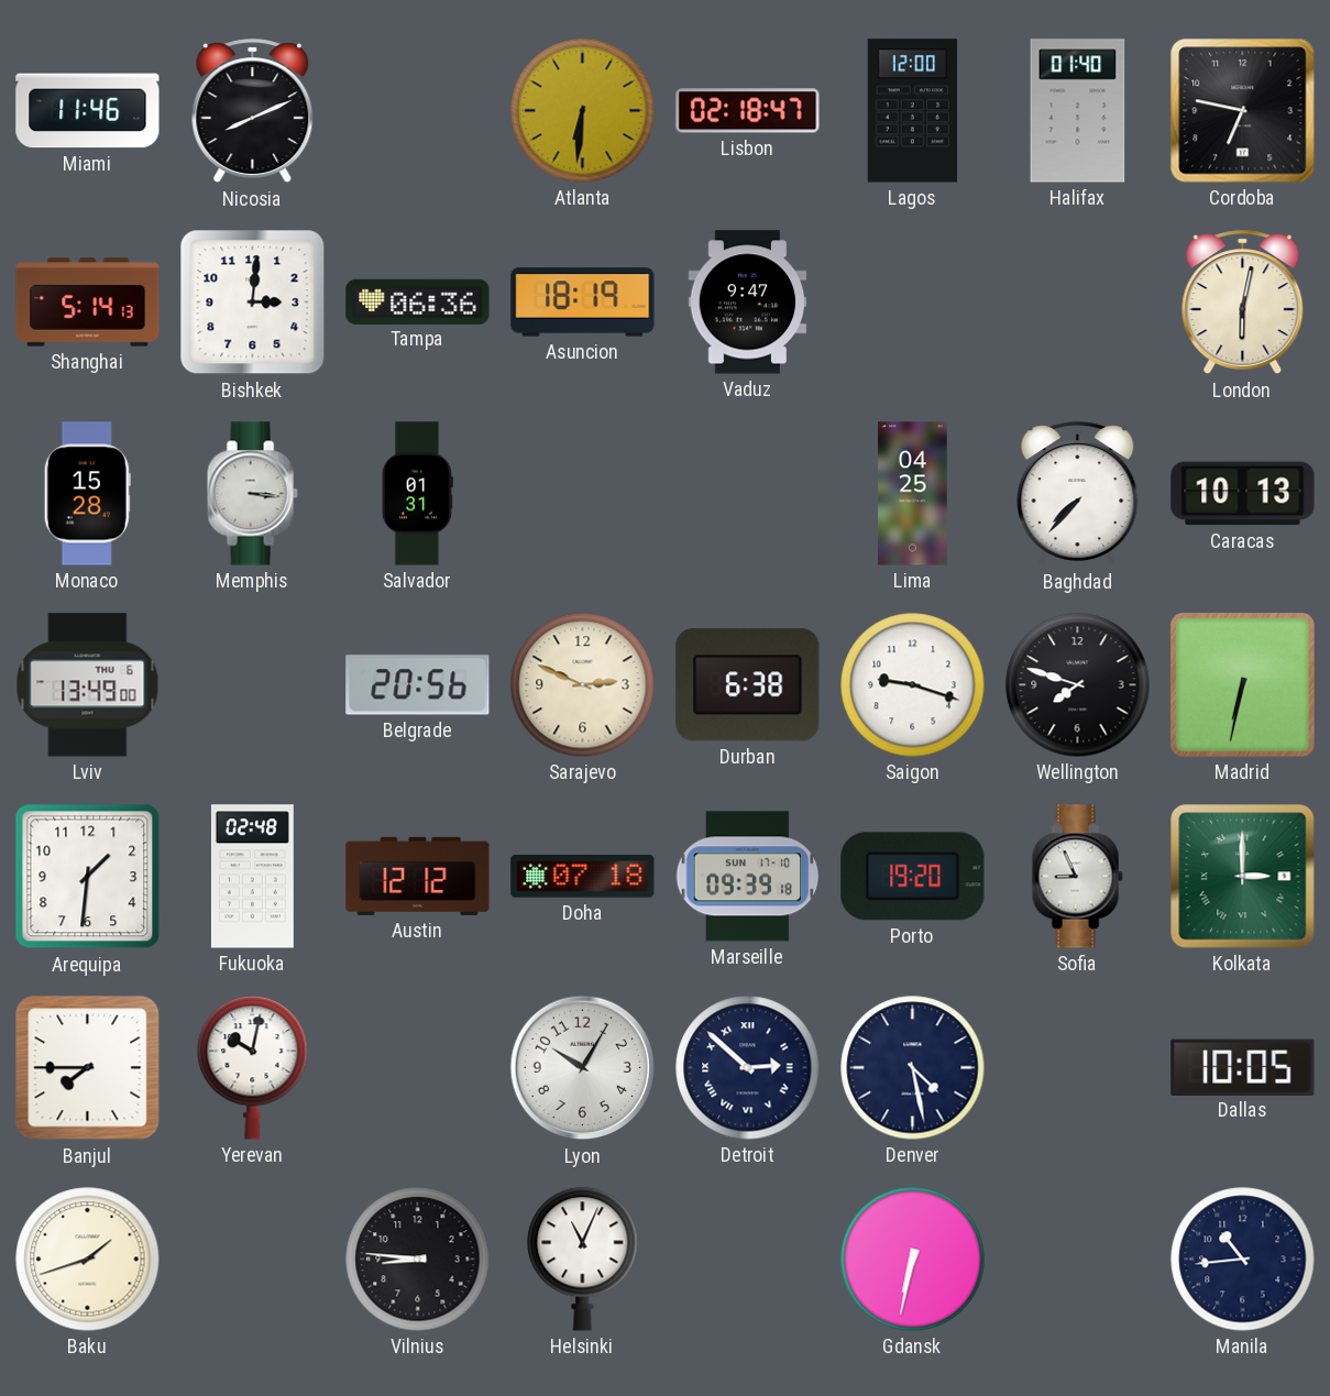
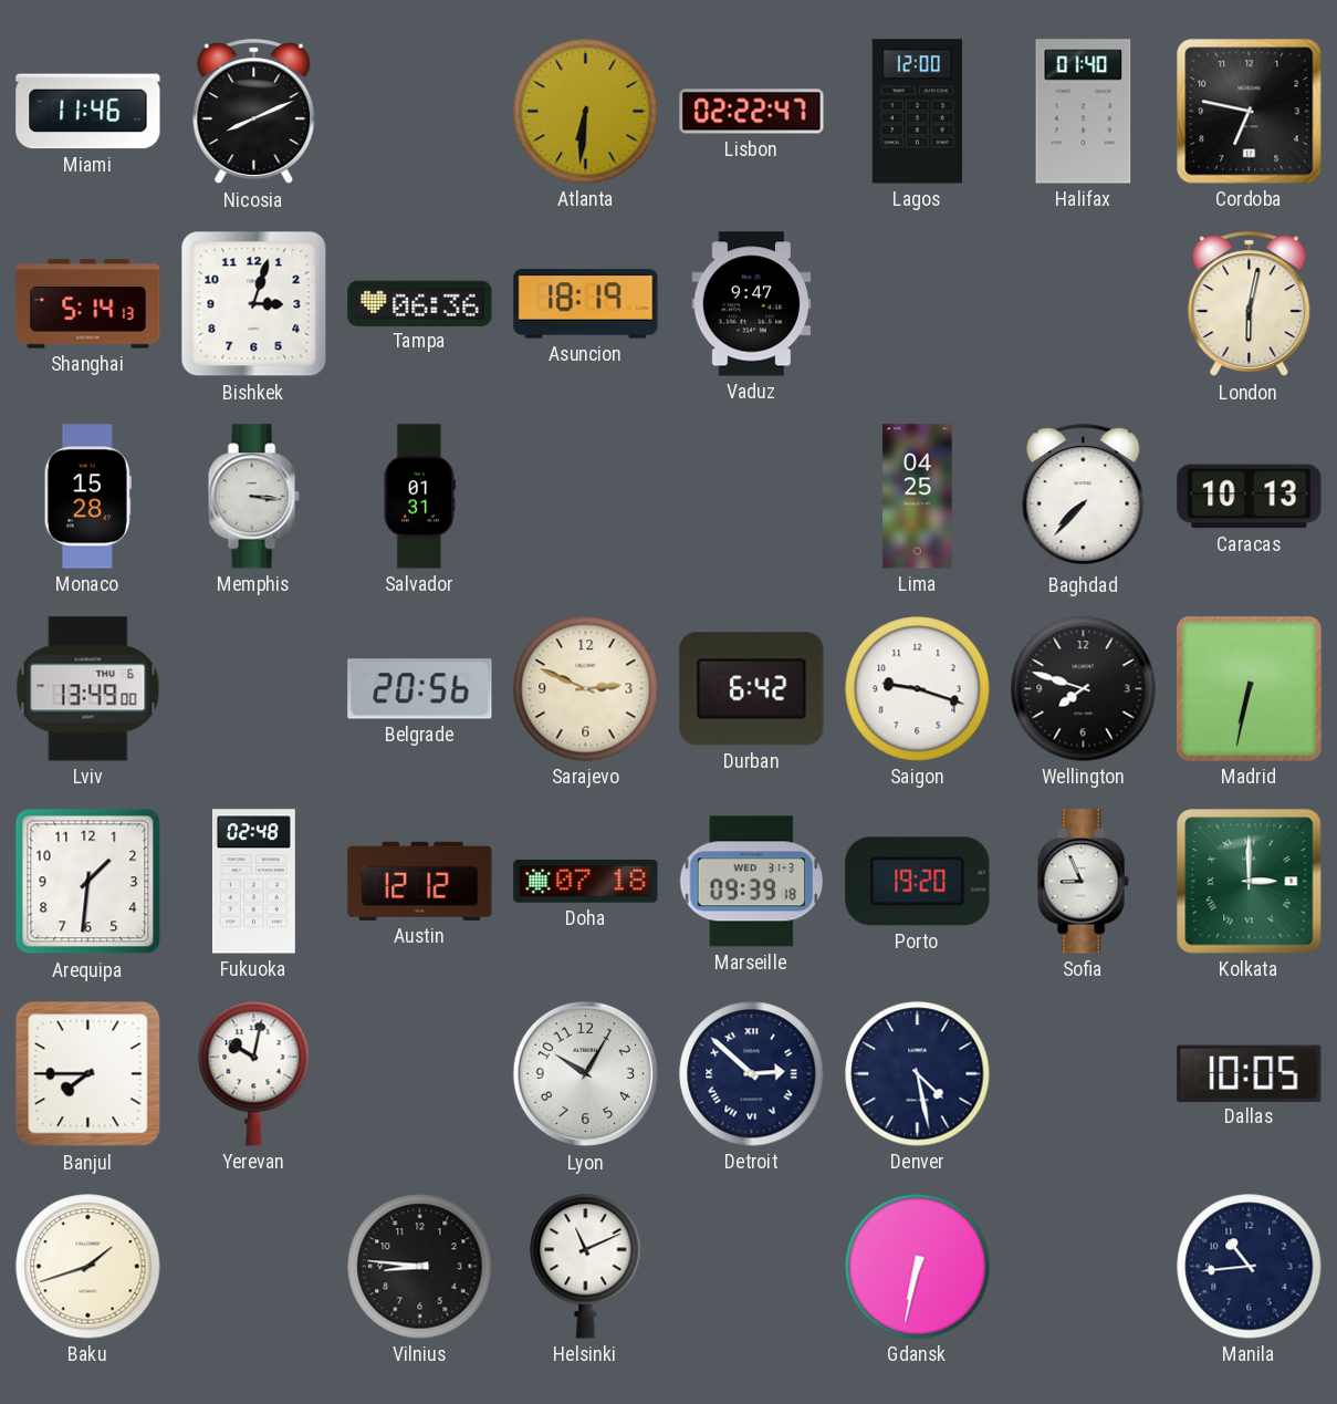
Lisbon: 02:18 -> 02:22
Bishkek: 3:01 -> 3:03
Durban: 6:38 -> 6:42
Marseille date: SUN 17-10 -> WED 31-3
Helsinki: 11:04 -> 11:11
